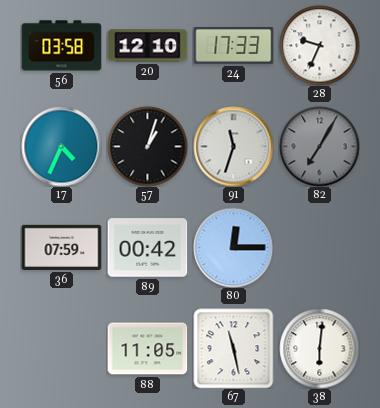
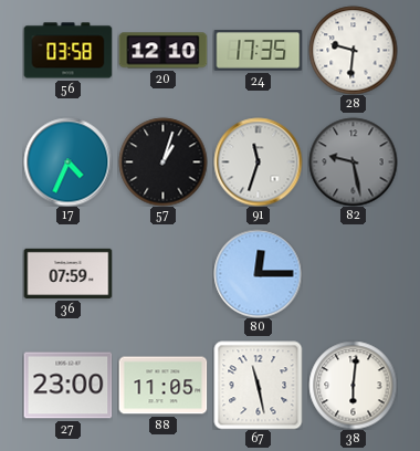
24: 17:33 -> 17:35
28: 9:34 -> 9:31
82: 7:05 -> 9:28
89: 00:42 -> none
27: none -> 23:00
